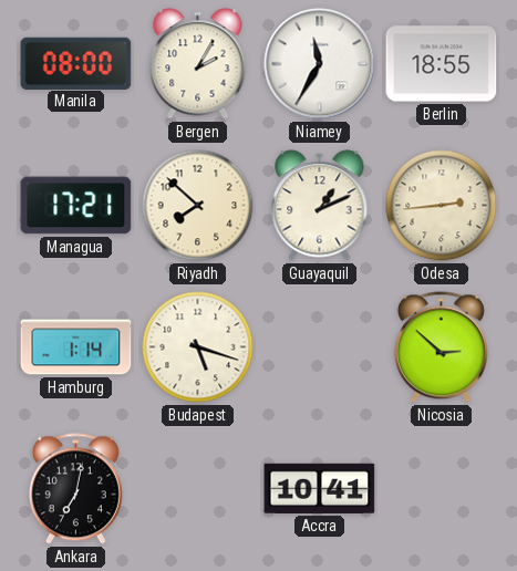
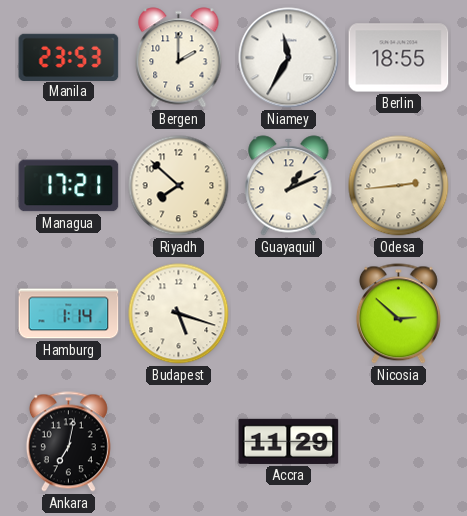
Manila: 08:00 -> 23:53
Bergen: 2:05 -> 2:00
Accra: 10:41 -> 11:29
